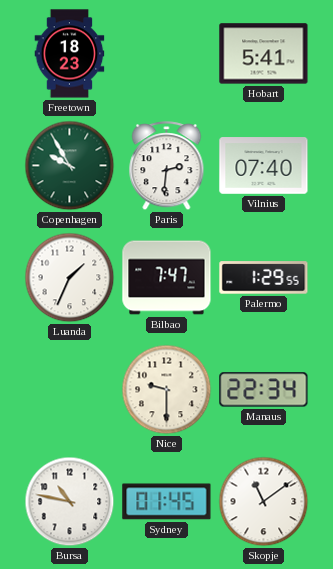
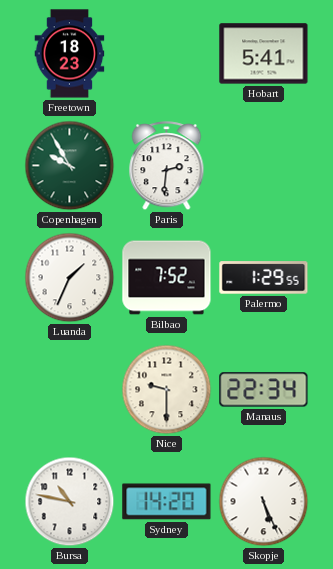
Vilnius: 07:40 -> none
Bilbao: 7:47 -> 7:52
Sydney: 01:45 -> 14:20
Skopje: 11:09 -> 5:26
